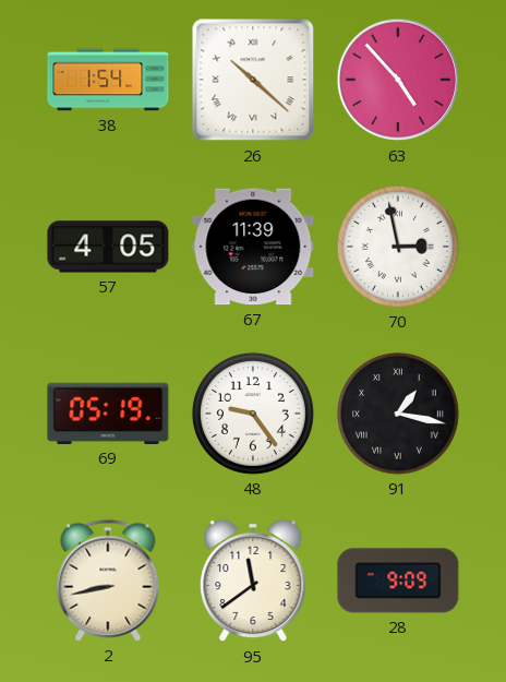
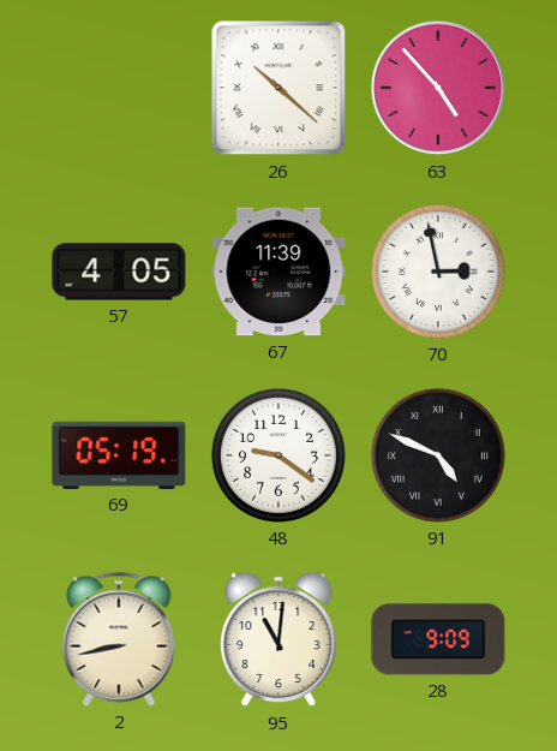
38: 1:54 -> none
48: 9:24 -> 9:21
91: 1:17 -> 4:49
95: 11:39 -> 11:01
